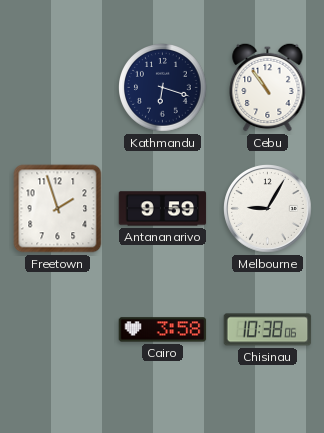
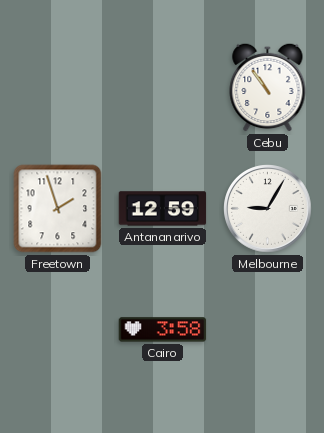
Kathmandu: 6:18 -> none
Antananarivo: 9:59 -> 12:59
Chisinau: 10:38 -> none
